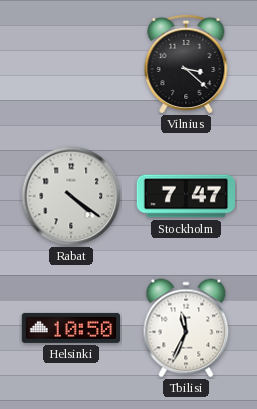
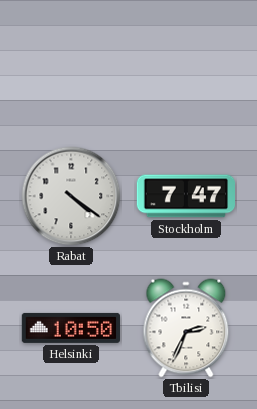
Vilnius: 3:22 -> none
Tbilisi: 11:34 -> 2:34
